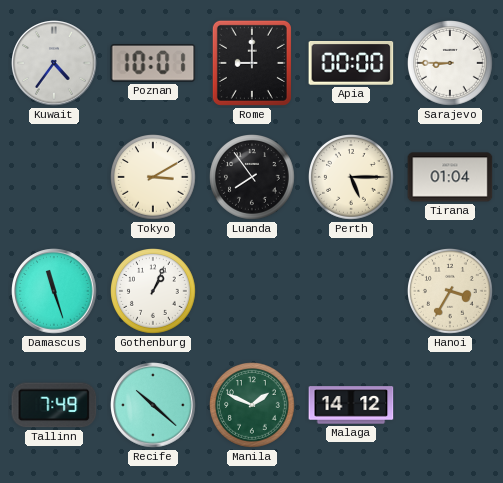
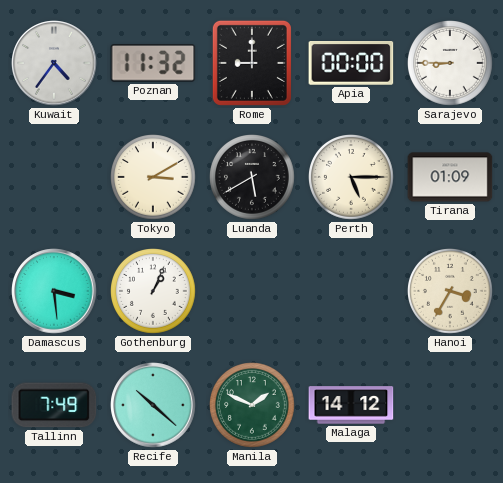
Poznan: 10:01 -> 11:32
Luanda: 7:54 -> 5:40
Tirana: 01:04 -> 01:09
Damascus: 11:27 -> 3:29
